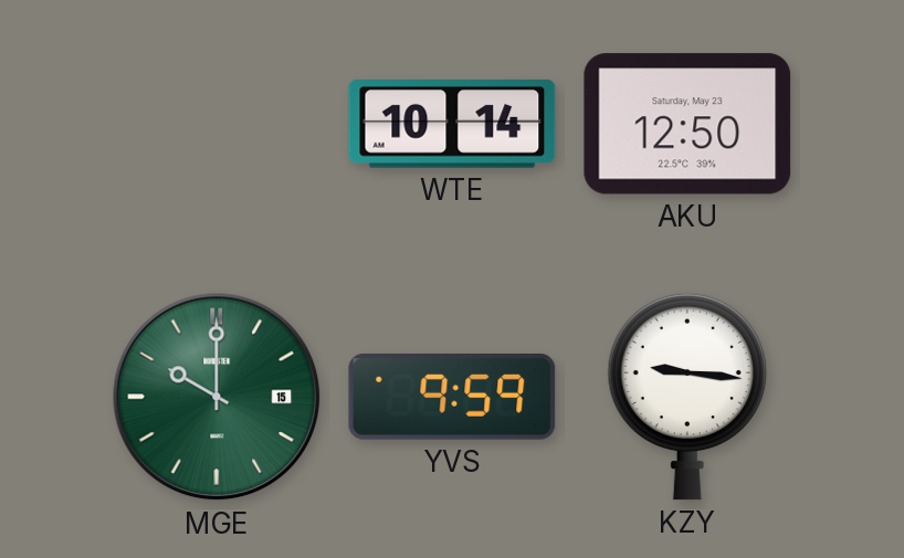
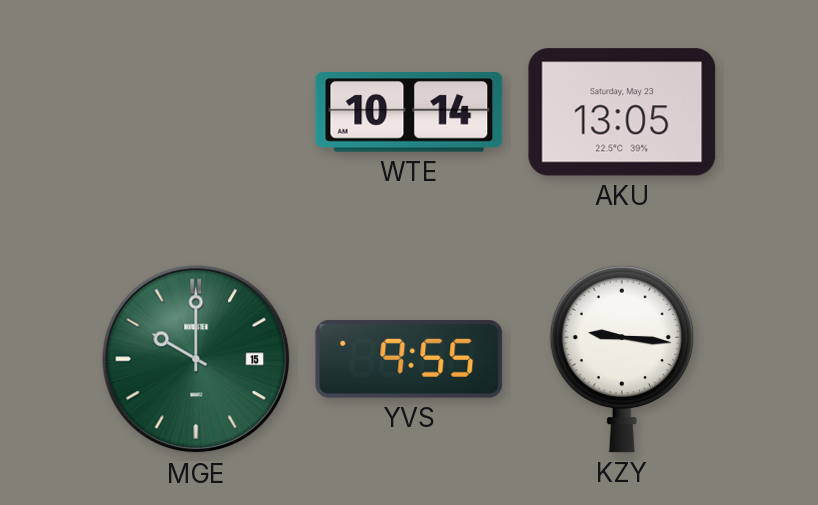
AKU: 12:50 -> 13:05
YVS: 9:59 -> 9:55
